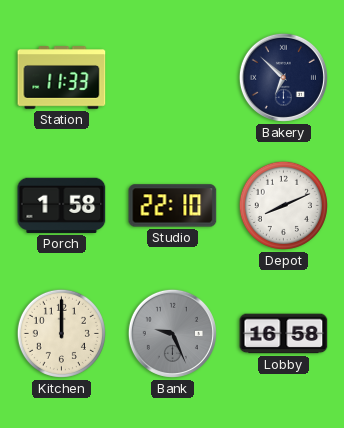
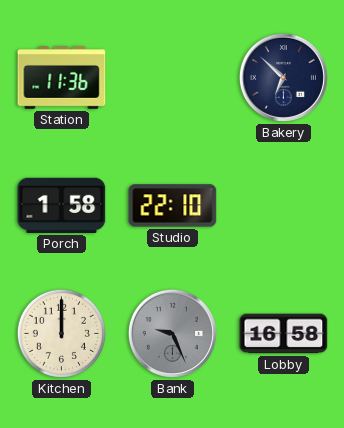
Station: 11:33 -> 11:36
Depot: 8:11 -> none
